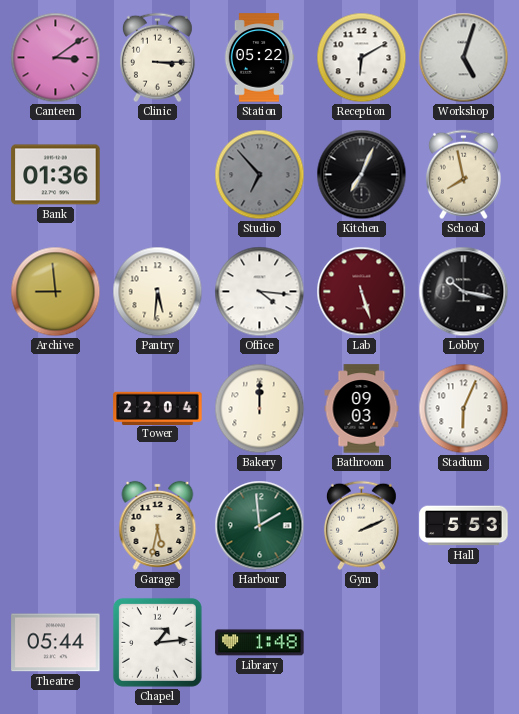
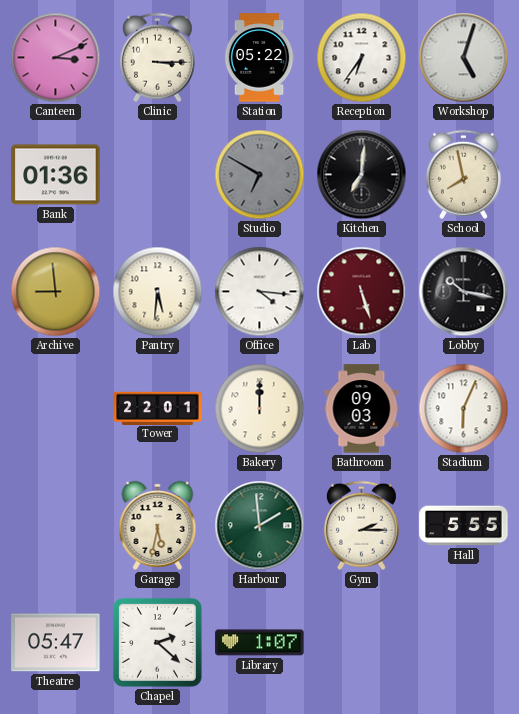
Canteen: 3:09 -> 3:11
Reception: 6:10 -> 6:36
Studio: 6:53 -> 6:50
Kitchen: 7:04 -> 7:01
Tower: 22:04 -> 22:01
Gym: 2:11 -> 2:15
Hall: 5:53 -> 5:55
Theatre: 05:44 -> 05:47
Chapel: 1:14 -> 2:22
Library: 1:48 -> 1:07
